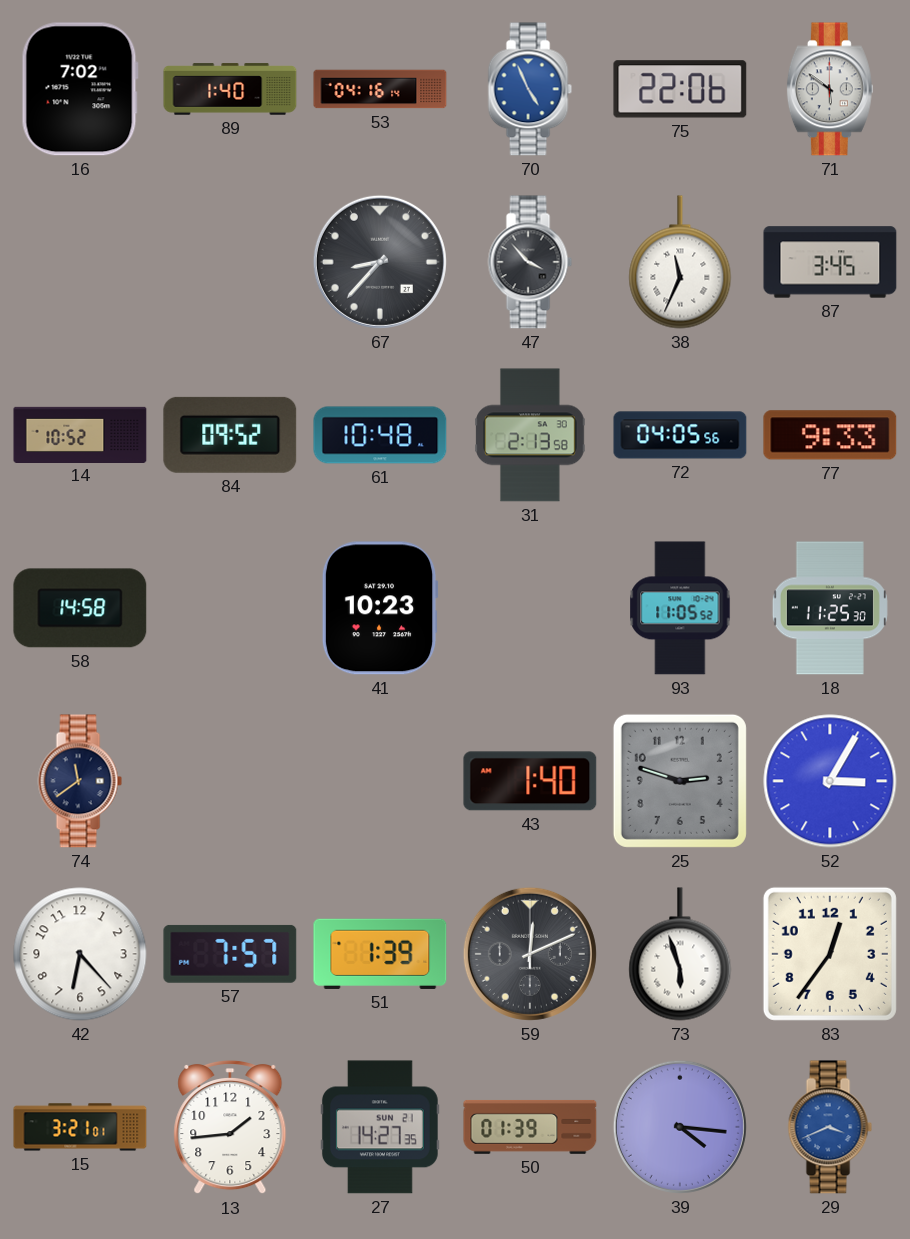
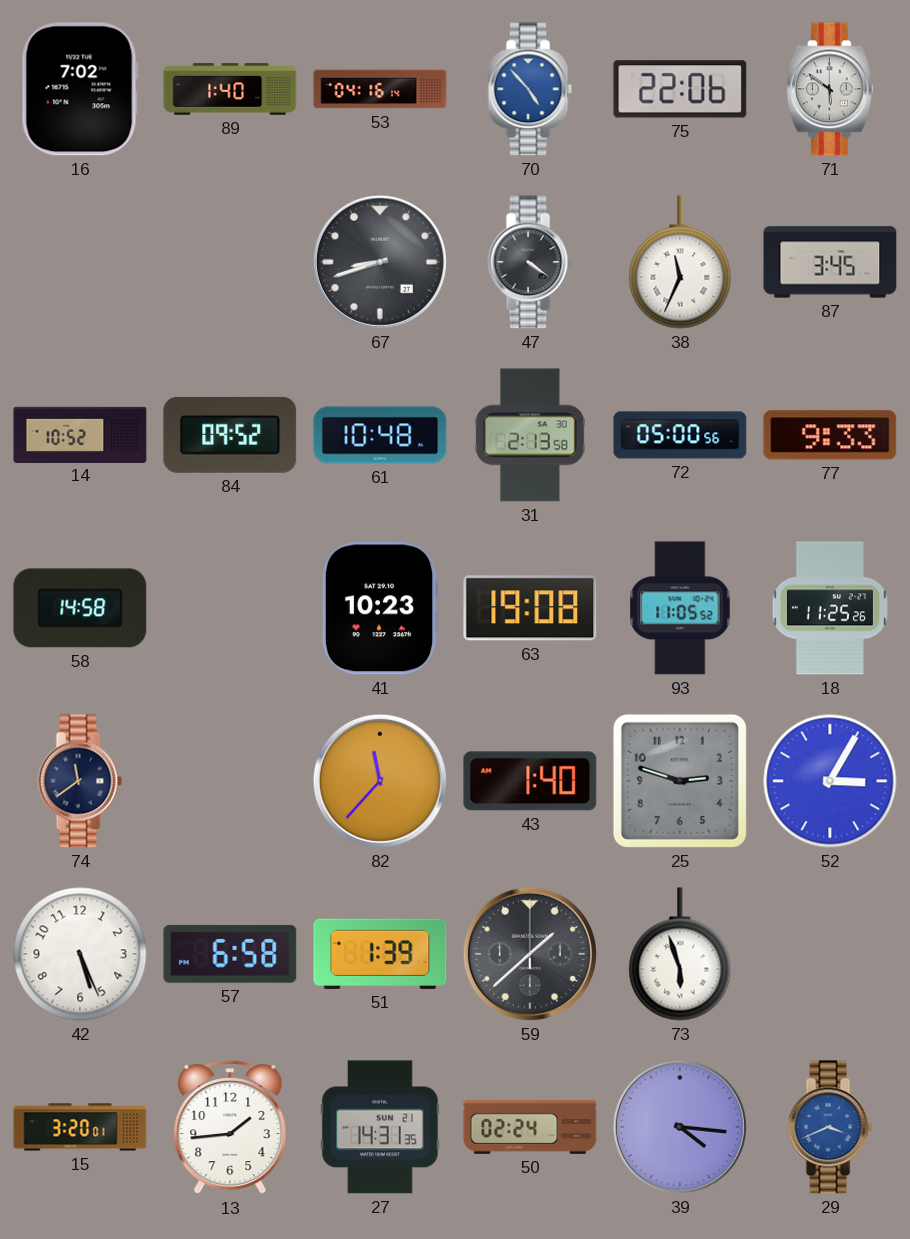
70: 4:56 -> 4:53
67: 8:37 -> 8:42
47: 3:53 -> 4:21
72: 04:05 -> 05:00
63: none -> 19:08
18: 11:25:30 -> 11:25:26
82: none -> 11:37
42: 6:23 -> 5:26
57: 7:57 -> 6:58
59: 12:11 -> 1:38
83: 12:36 -> none
15: 3:21 -> 3:20
27: 14:27 -> 14:31
50: 01:39 -> 02:24
